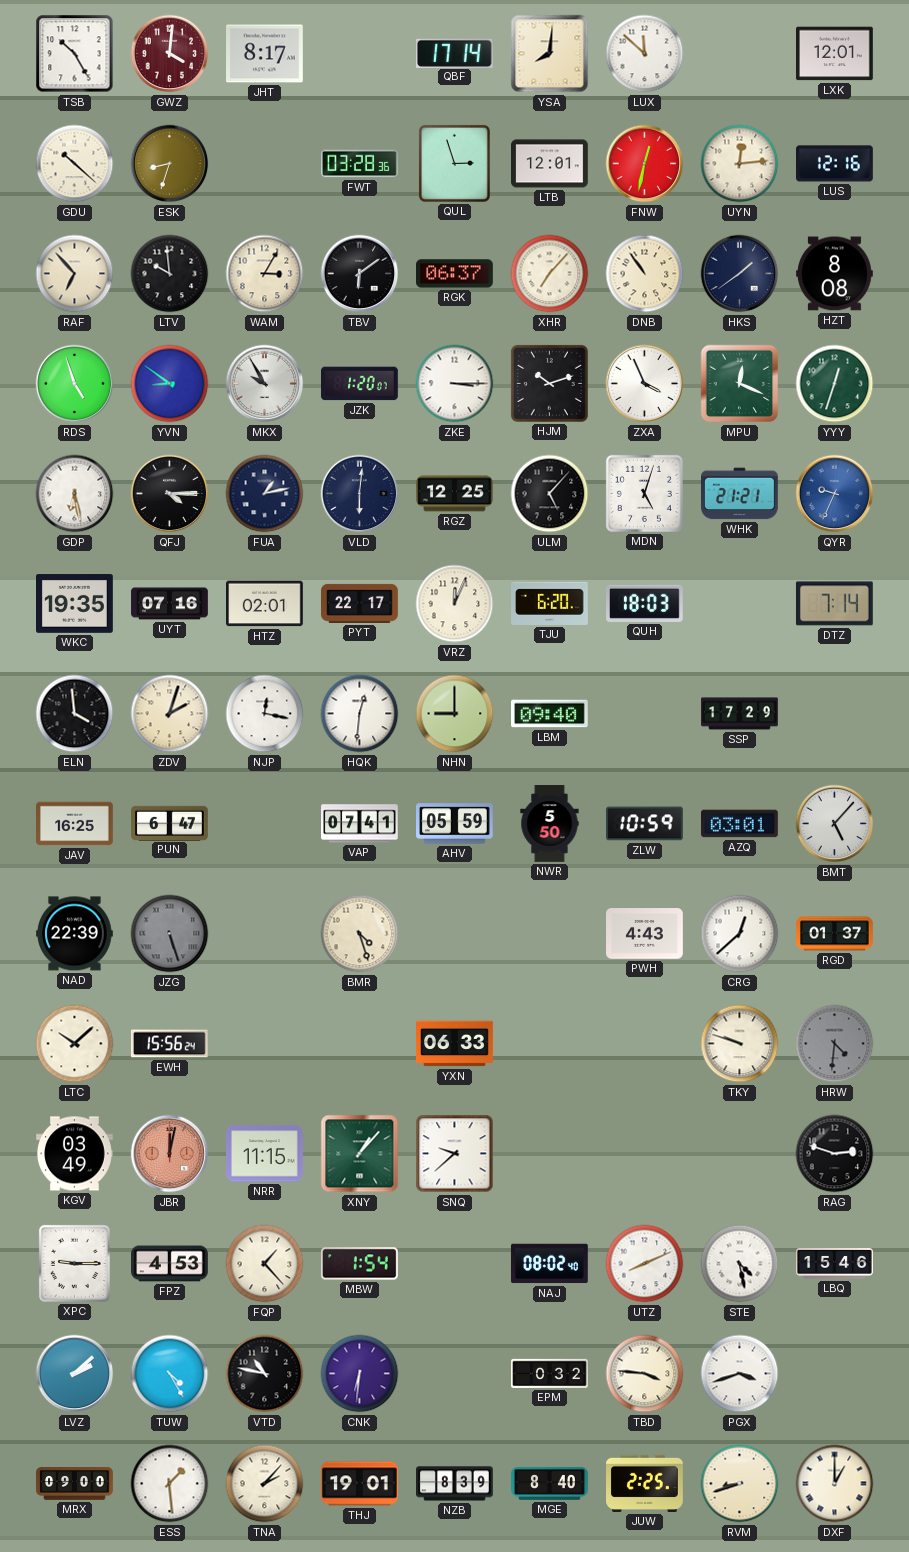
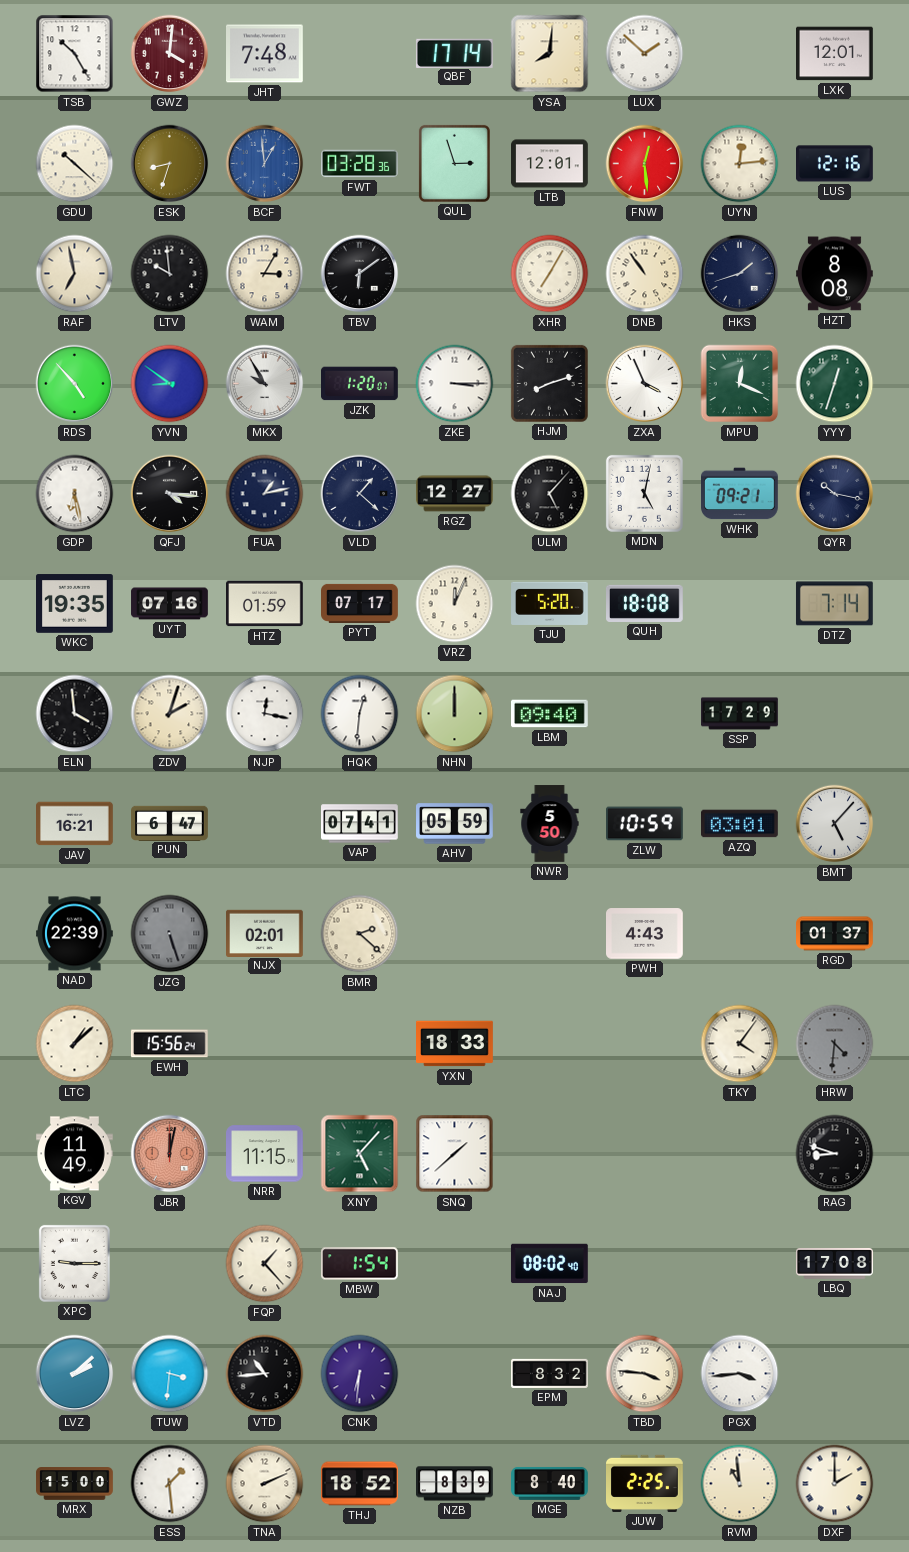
JHT: 8:17 -> 7:48
LUX: 11:52 -> 1:52
BCF: none -> 12:59
FNW: 12:32 -> 12:29
RAF: 6:53 -> 6:58
RGK: 06:37 -> none
XHR: 7:07 -> 7:05
HKS: 1:39 -> 1:42
RDS: 4:57 -> 4:53
HJM: 10:12 -> 8:12
QFJ: 4:15 -> 4:16
VLD: 6:01 -> 1:22
RGZ: 12:25 -> 12:27
MDN: 5:03 -> 5:02
WHK: 21:21 -> 09:21
QYR: 9:34 -> 10:17
QYR dial: blue -> navy
HTZ: 02:01 -> 01:59
PYT: 22:17 -> 07:17
TJU: 6:20 -> 5:20
QUH: 18:03 -> 18:08
NHN: 9:00 -> 12:00
JAV: 16:25 -> 16:21
NJX: none -> 02:01
BMR: 4:27 -> 2:22
CRG: 12:38 -> none
LTC: 10:08 -> 1:08
YXN: 06:33 -> 18:33
TKY: 9:48 -> 4:06
KGV: 03:49 -> 11:49
XNY: 1:07 -> 5:07
SNQ: 9:38 -> 1:38
RAG: 2:48 -> 8:48
FPZ: 4:53 -> none
UTZ: 8:11 -> none
STE: 4:28 -> none
LBQ: 15:46 -> 17:08
TUW: 4:25 -> 3:31
VTD: 10:47 -> 10:44
EPM: 0:32 -> 8:32
PGX: 3:42 -> 3:44
MRX: 09:00 -> 15:00
TNA: 2:07 -> 2:11
THJ: 19:01 -> 18:52
RVM: 8:42 -> 10:59
DXF: 1:00 -> 2:00
